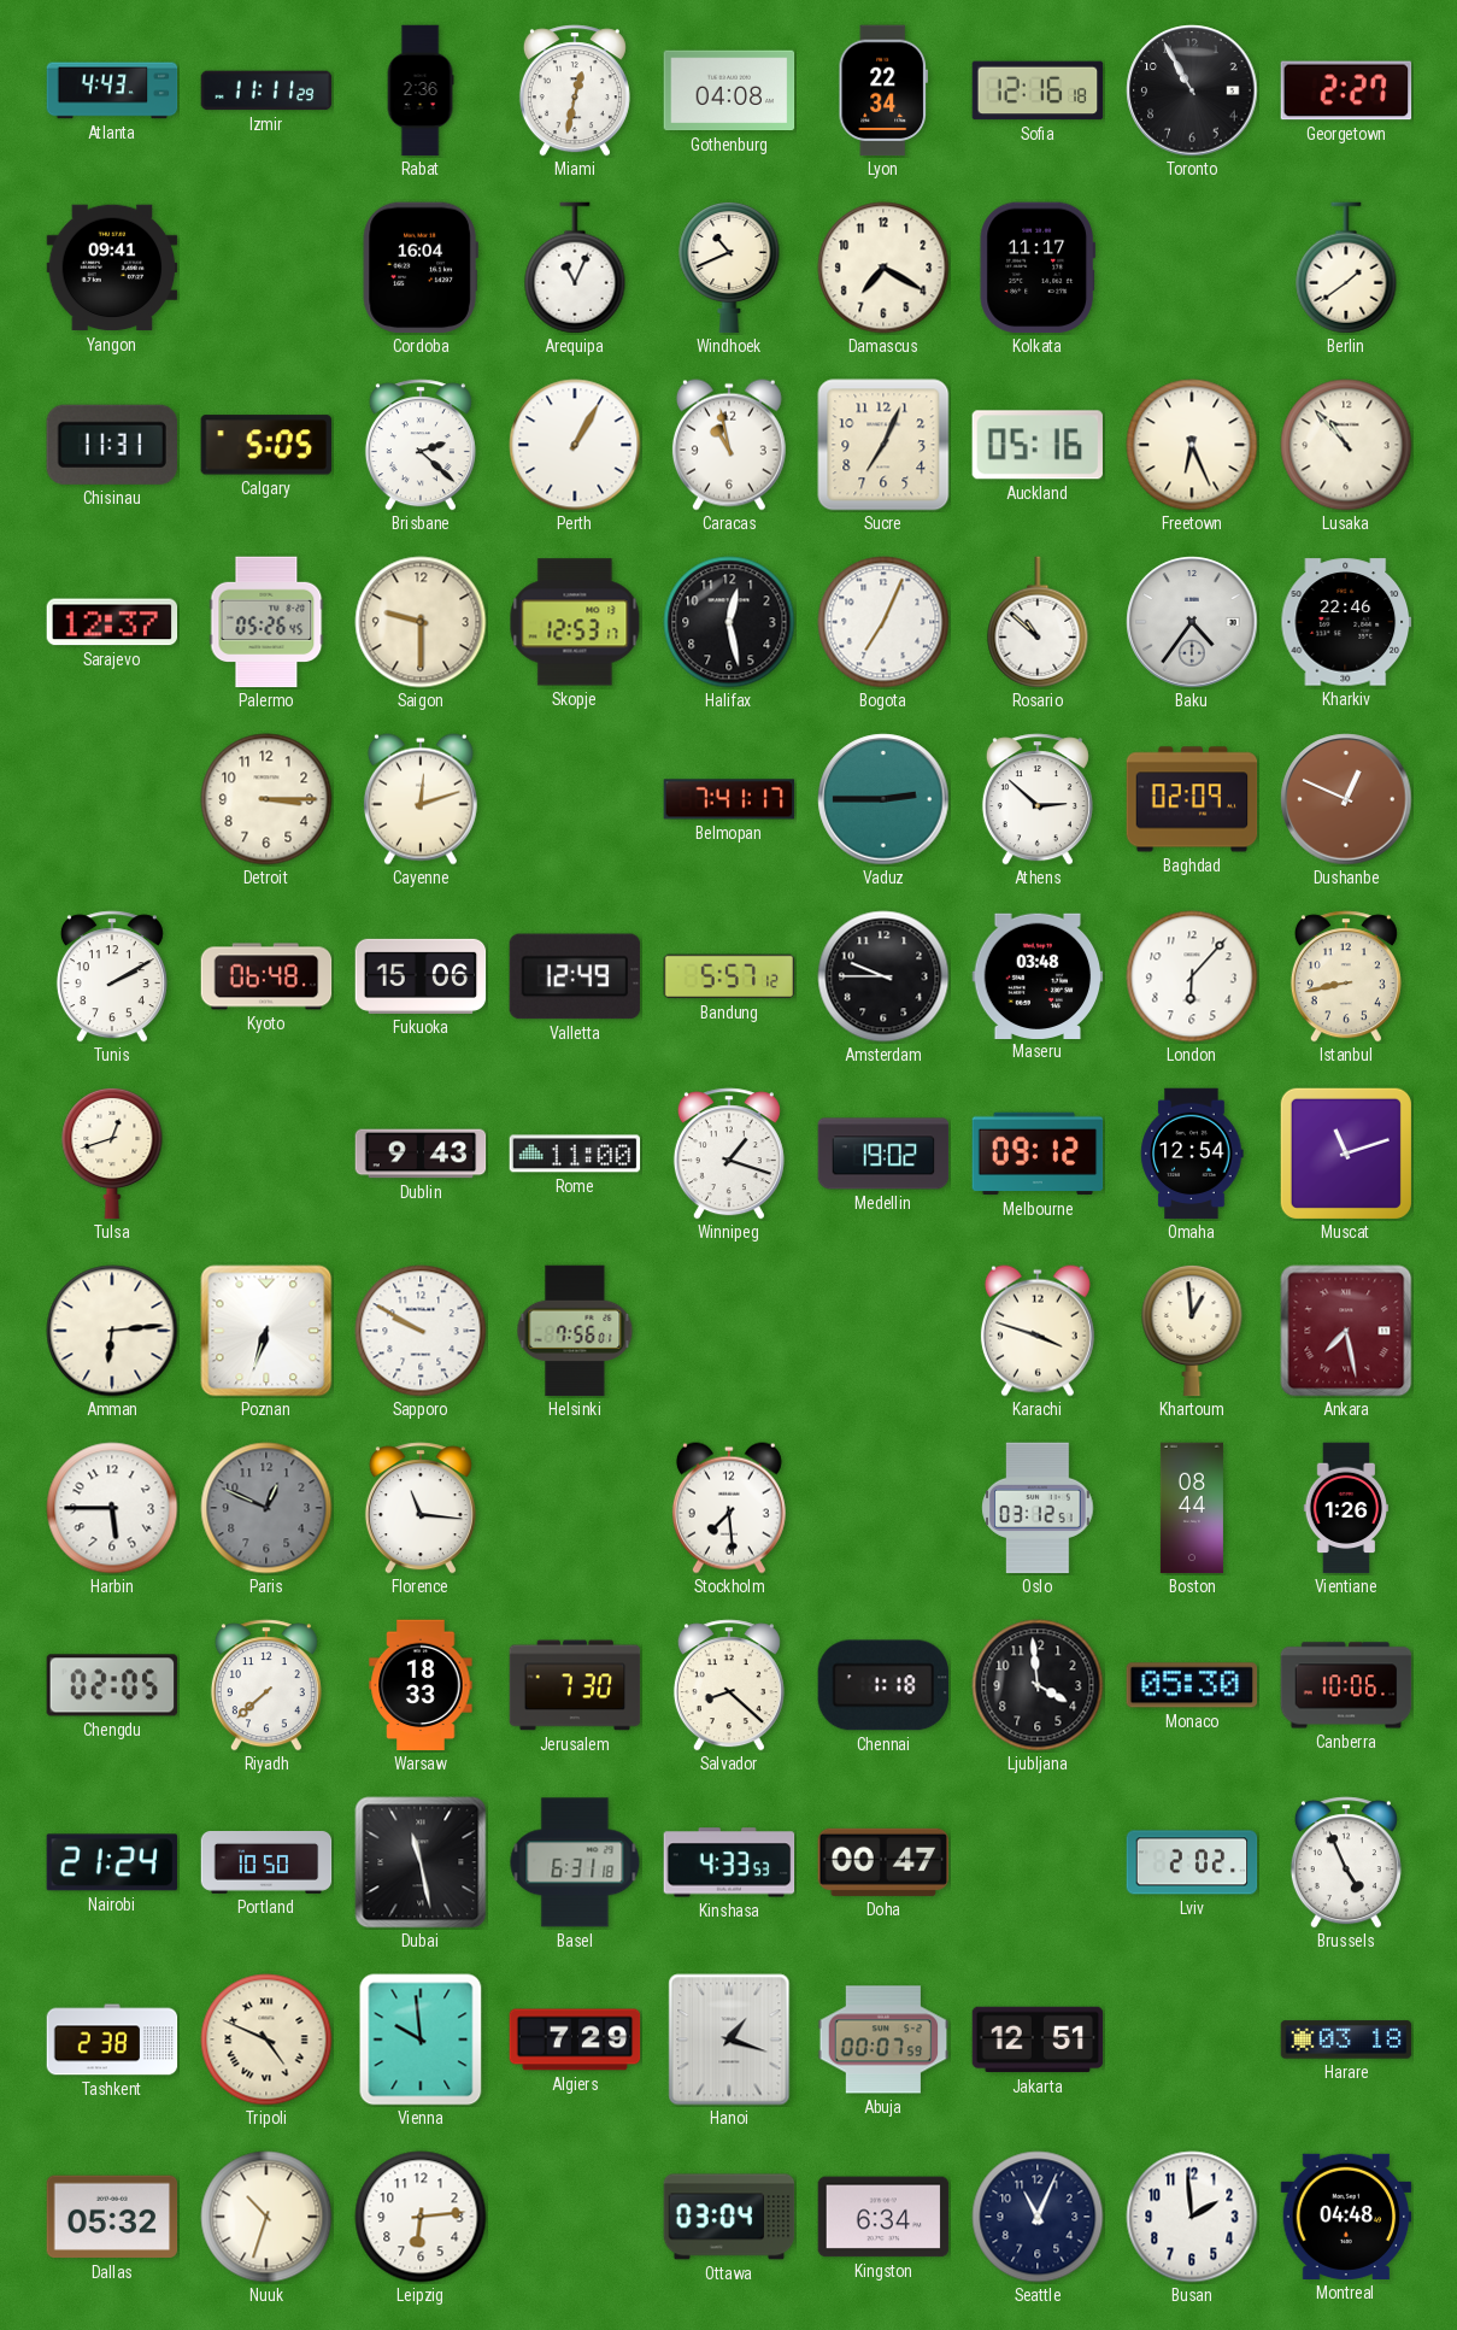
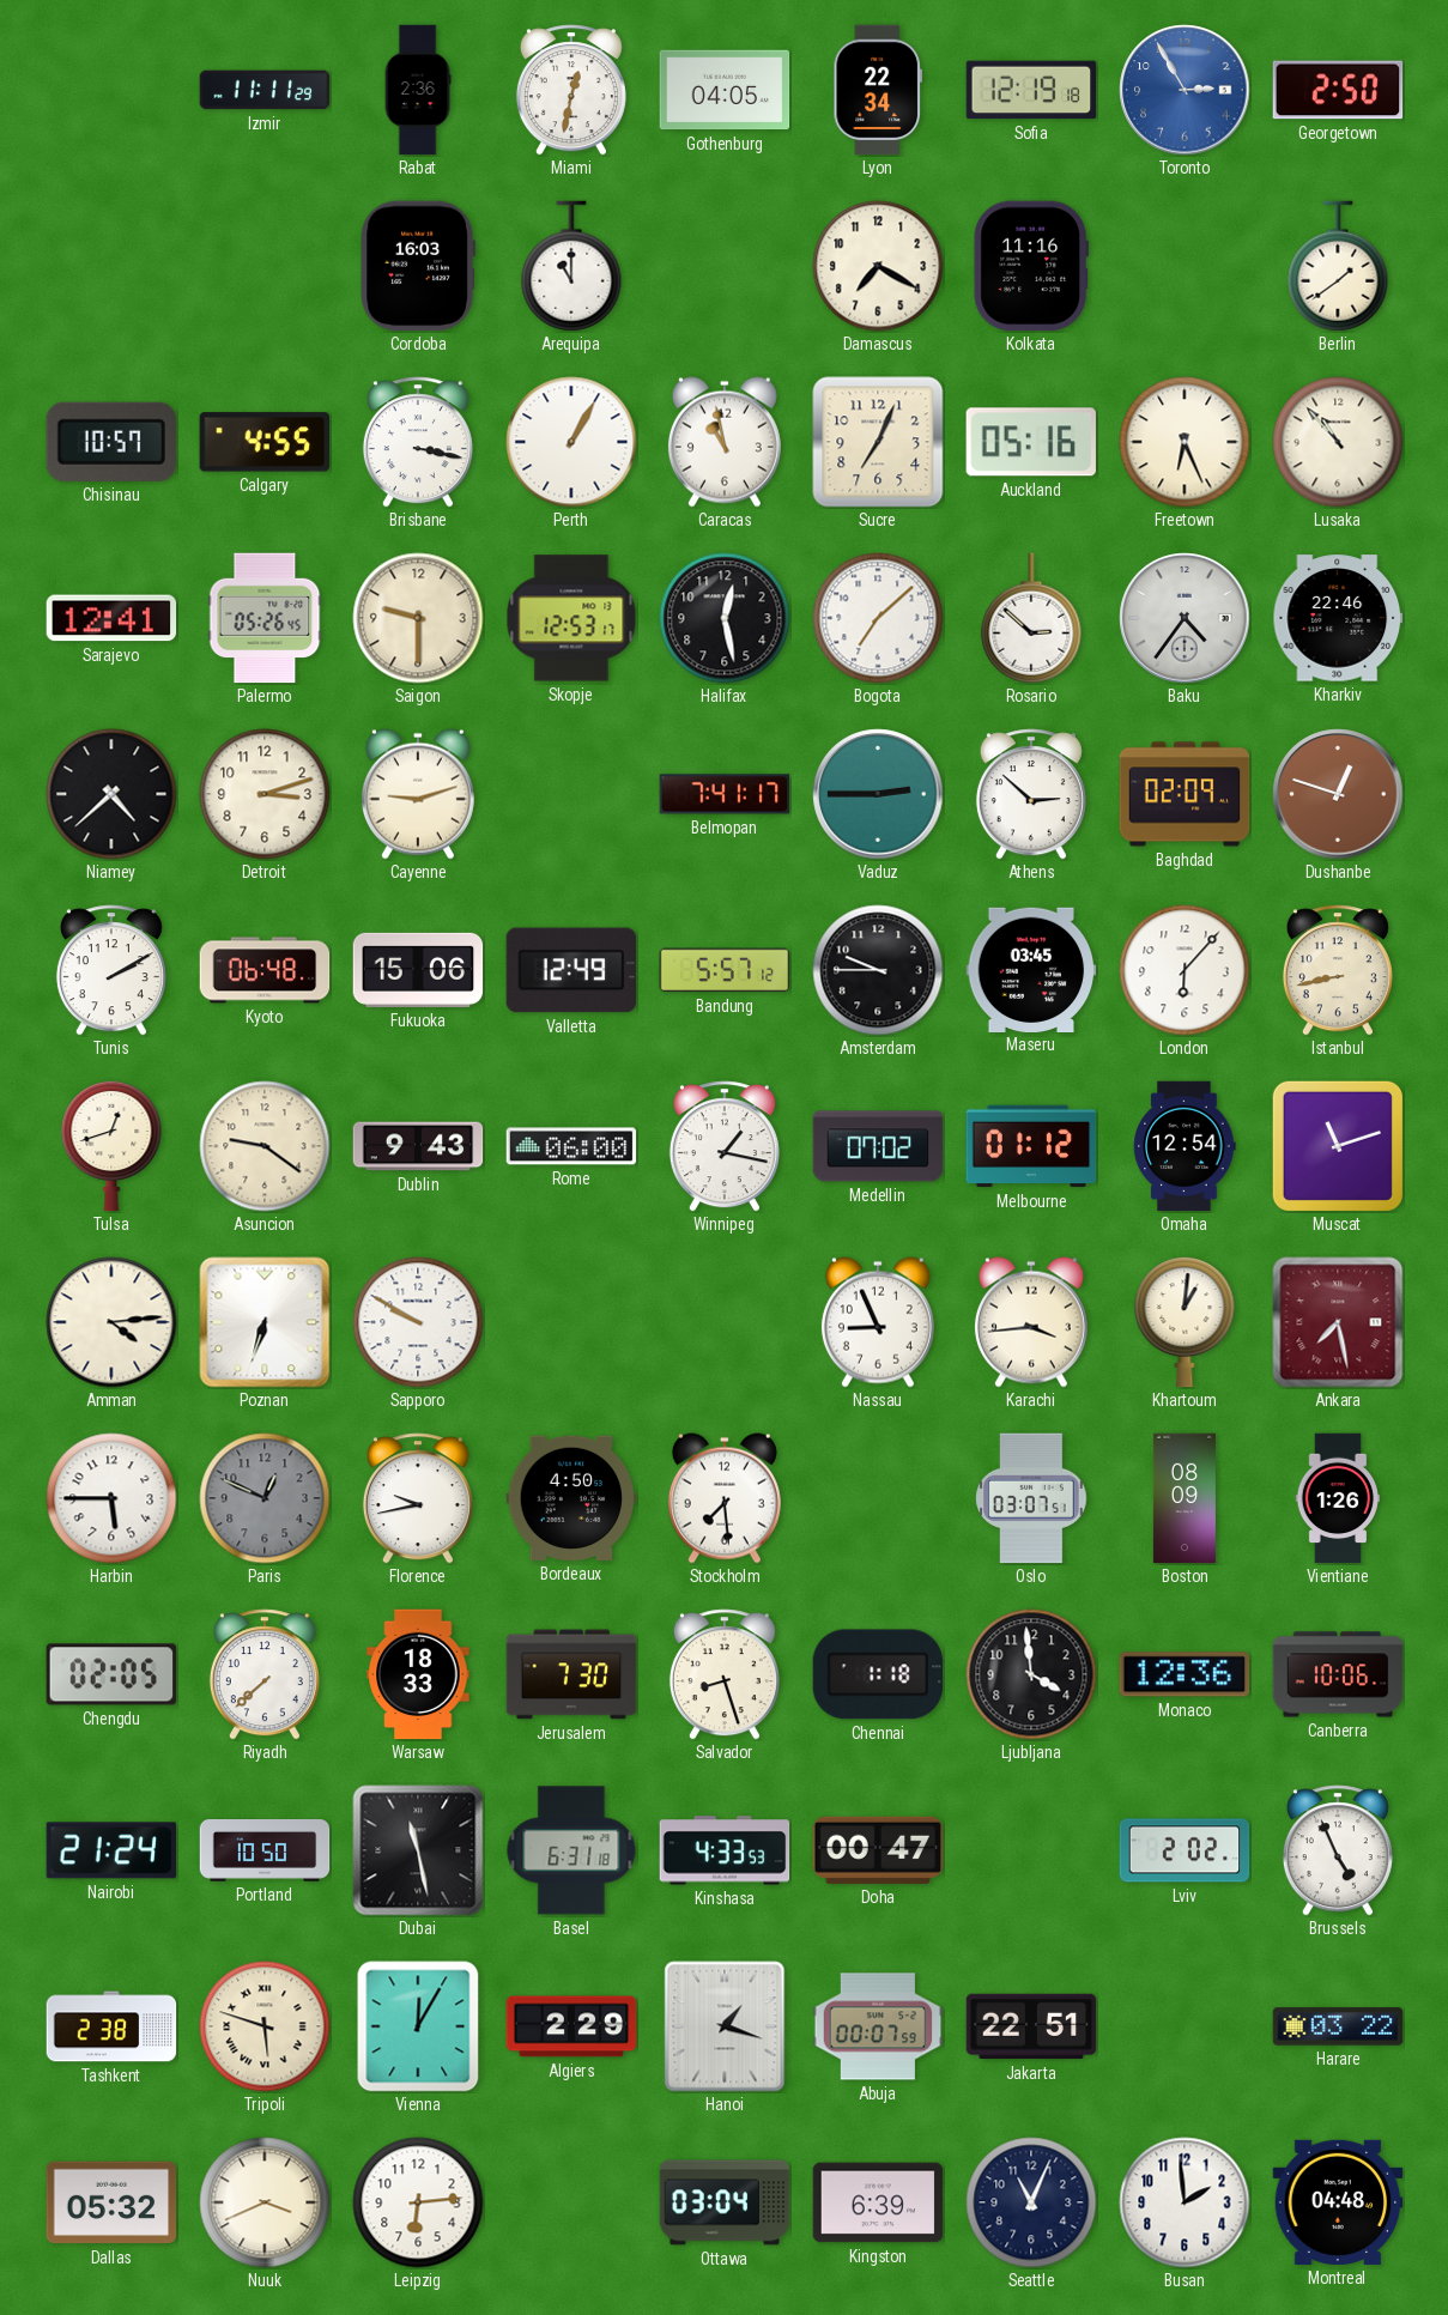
Atlanta: 4:43 -> none
Gothenburg: 04:08 -> 04:05
Sofia: 12:16 -> 12:19
Toronto: 10:55 -> 2:55
Toronto dial: black -> blue
Georgetown: 2:27 -> 2:50
Yangon: 09:41 -> none
Cordoba: 16:04 -> 16:03
Arequipa: 11:04 -> 11:00
Windhoek: 10:41 -> none
Kolkata: 11:17 -> 11:16
Chisinau: 11:31 -> 10:57
Calgary: 5:05 -> 4:55
Brisbane: 2:22 -> 3:17
Sarajevo: 12:37 -> 12:41
Bogota: 7:04 -> 7:08
Rosario: 10:52 -> 2:52
Niamey: none -> 4:38
Detroit: 3:15 -> 3:12
Cayenne: 12:12 -> 9:12
Dushanbe: 12:49 -> 12:48
Maseru: 03:48 -> 03:45
Asuncion: none -> 9:21
Rome: 11:00 -> 06:00
Winnipeg: 1:18 -> 1:17
Medellin: 19:02 -> 07:02
Melbourne: 09:12 -> 01:12
Amman: 6:14 -> 4:14
Helsinki: 7:56 -> none
Nassau: none -> 8:56
Karachi: 3:48 -> 3:44
Khartoum: 12:59 -> 1:01
Florence: 11:16 -> 9:43
Bordeaux: none -> 4:50
Oslo: 03:12 -> 03:07
Boston: 08:44 -> 08:09
Salvador: 8:22 -> 8:27
Monaco: 05:30 -> 12:36
Tripoli: 4:49 -> 5:48
Vienna: 9:59 -> 12:05
Algiers: 7:29 -> 2:29
Jakarta: 12:51 -> 22:51
Harare: 03:18 -> 03:22
Nuuk: 10:33 -> 3:41
Kingston: 6:34 -> 6:39
